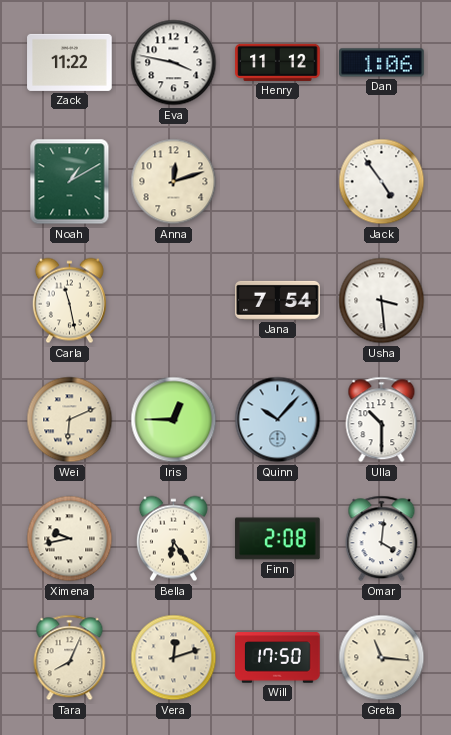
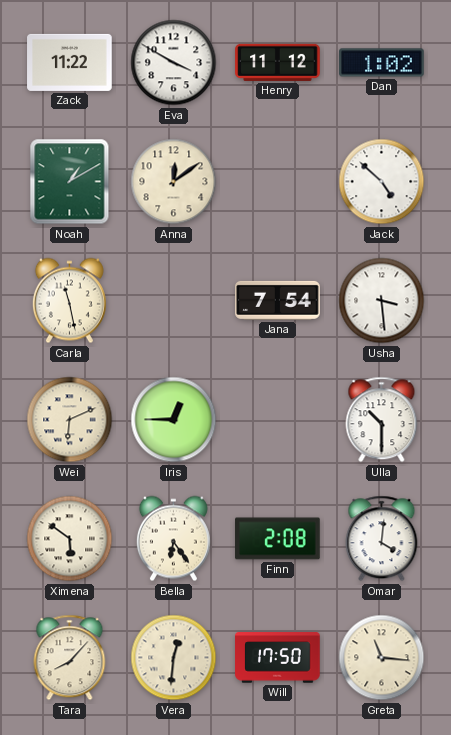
Eva: 3:47 -> 3:50
Dan: 1:06 -> 1:02
Anna: 12:12 -> 12:09
Jack: 4:54 -> 4:52
Quinn: 10:07 -> none
Ximena: 9:43 -> 5:51
Tara: 8:04 -> 8:07
Vera: 12:12 -> 12:31
